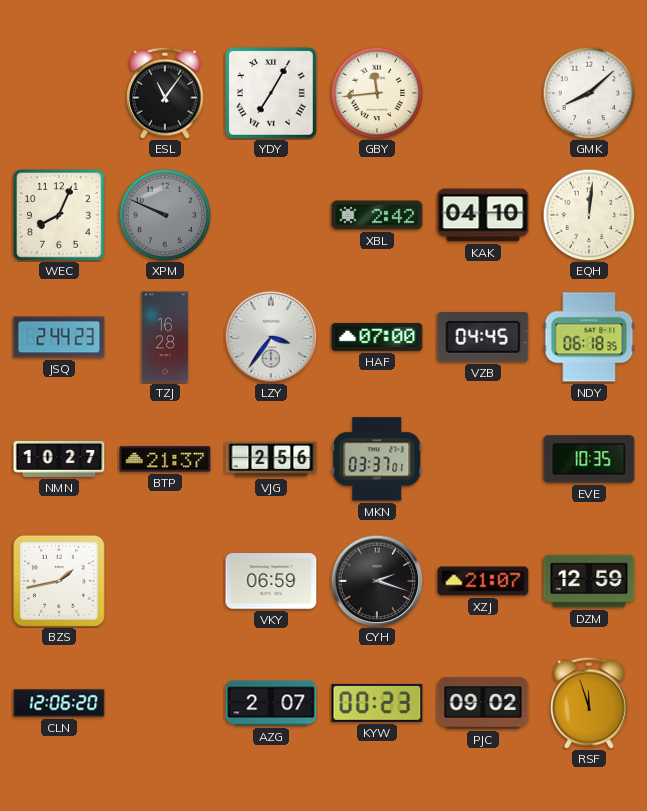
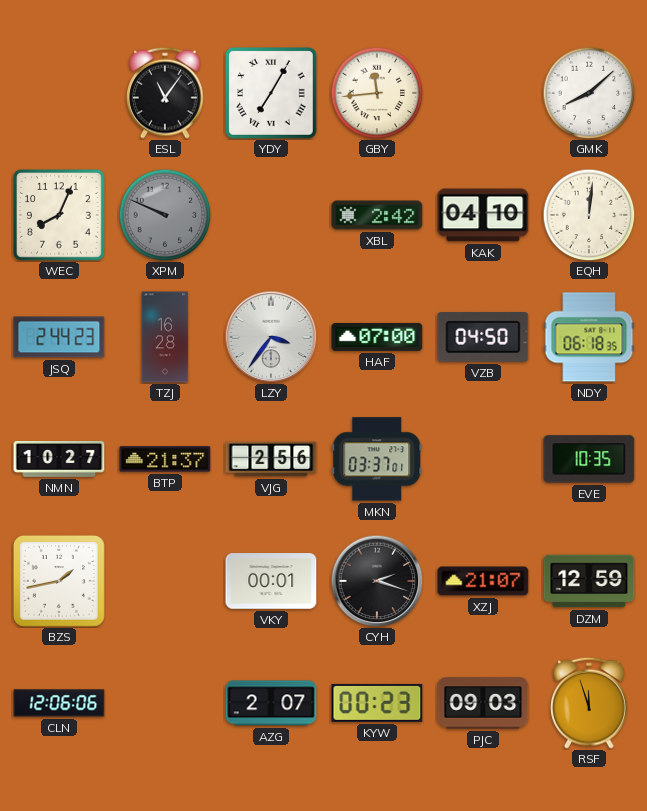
VZB: 04:45 -> 04:50
VKY: 06:59 -> 00:01
CLN: 12:06:20 -> 12:06:06
PJC: 09:02 -> 09:03
